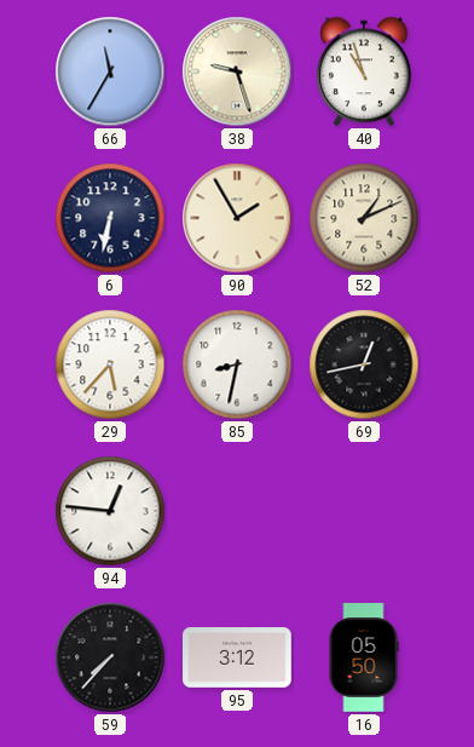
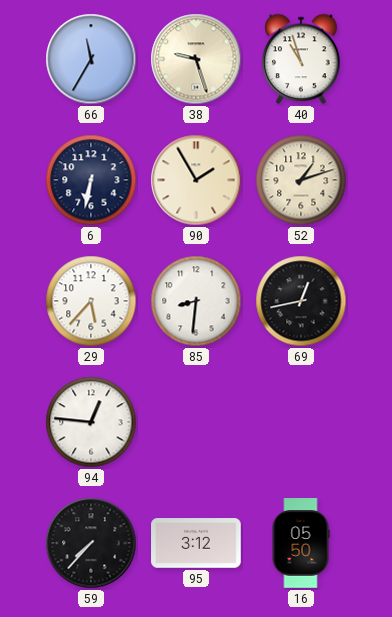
52: 1:11 -> 1:12
85: 8:32 -> 8:31
